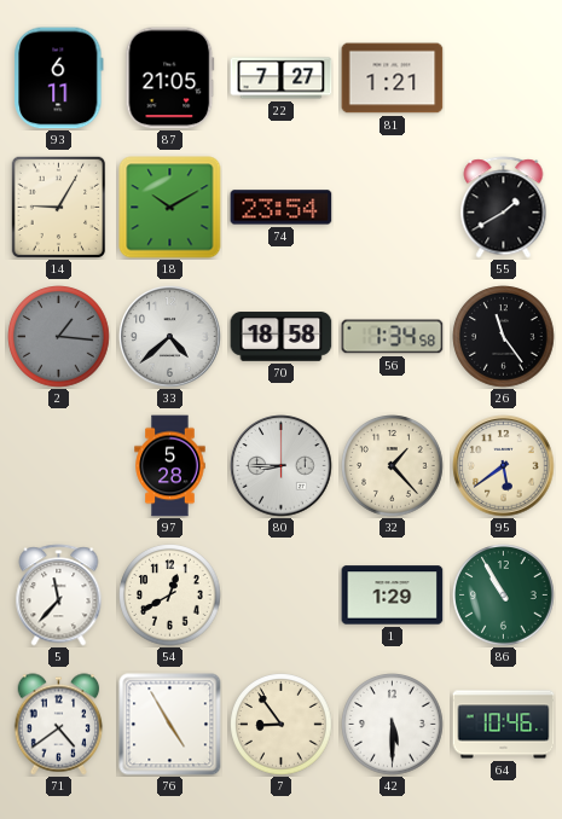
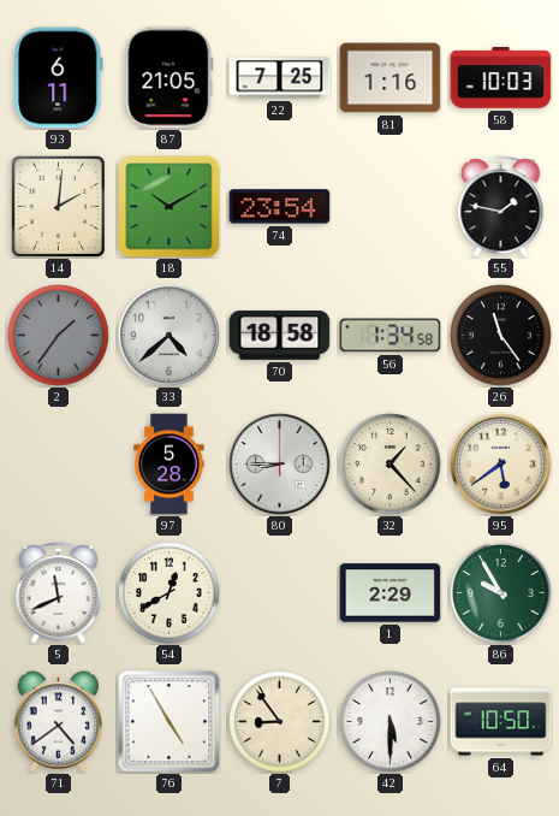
22: 7:27 -> 7:25
81: 1:21 -> 1:16
58: none -> 10:03
14: 9:05 -> 2:01
55: 1:40 -> 1:47
2: 1:16 -> 1:36
5: 11:37 -> 11:41
1: 1:29 -> 2:29
86: 10:55 -> 9:55
64: 10:46 -> 10:50
